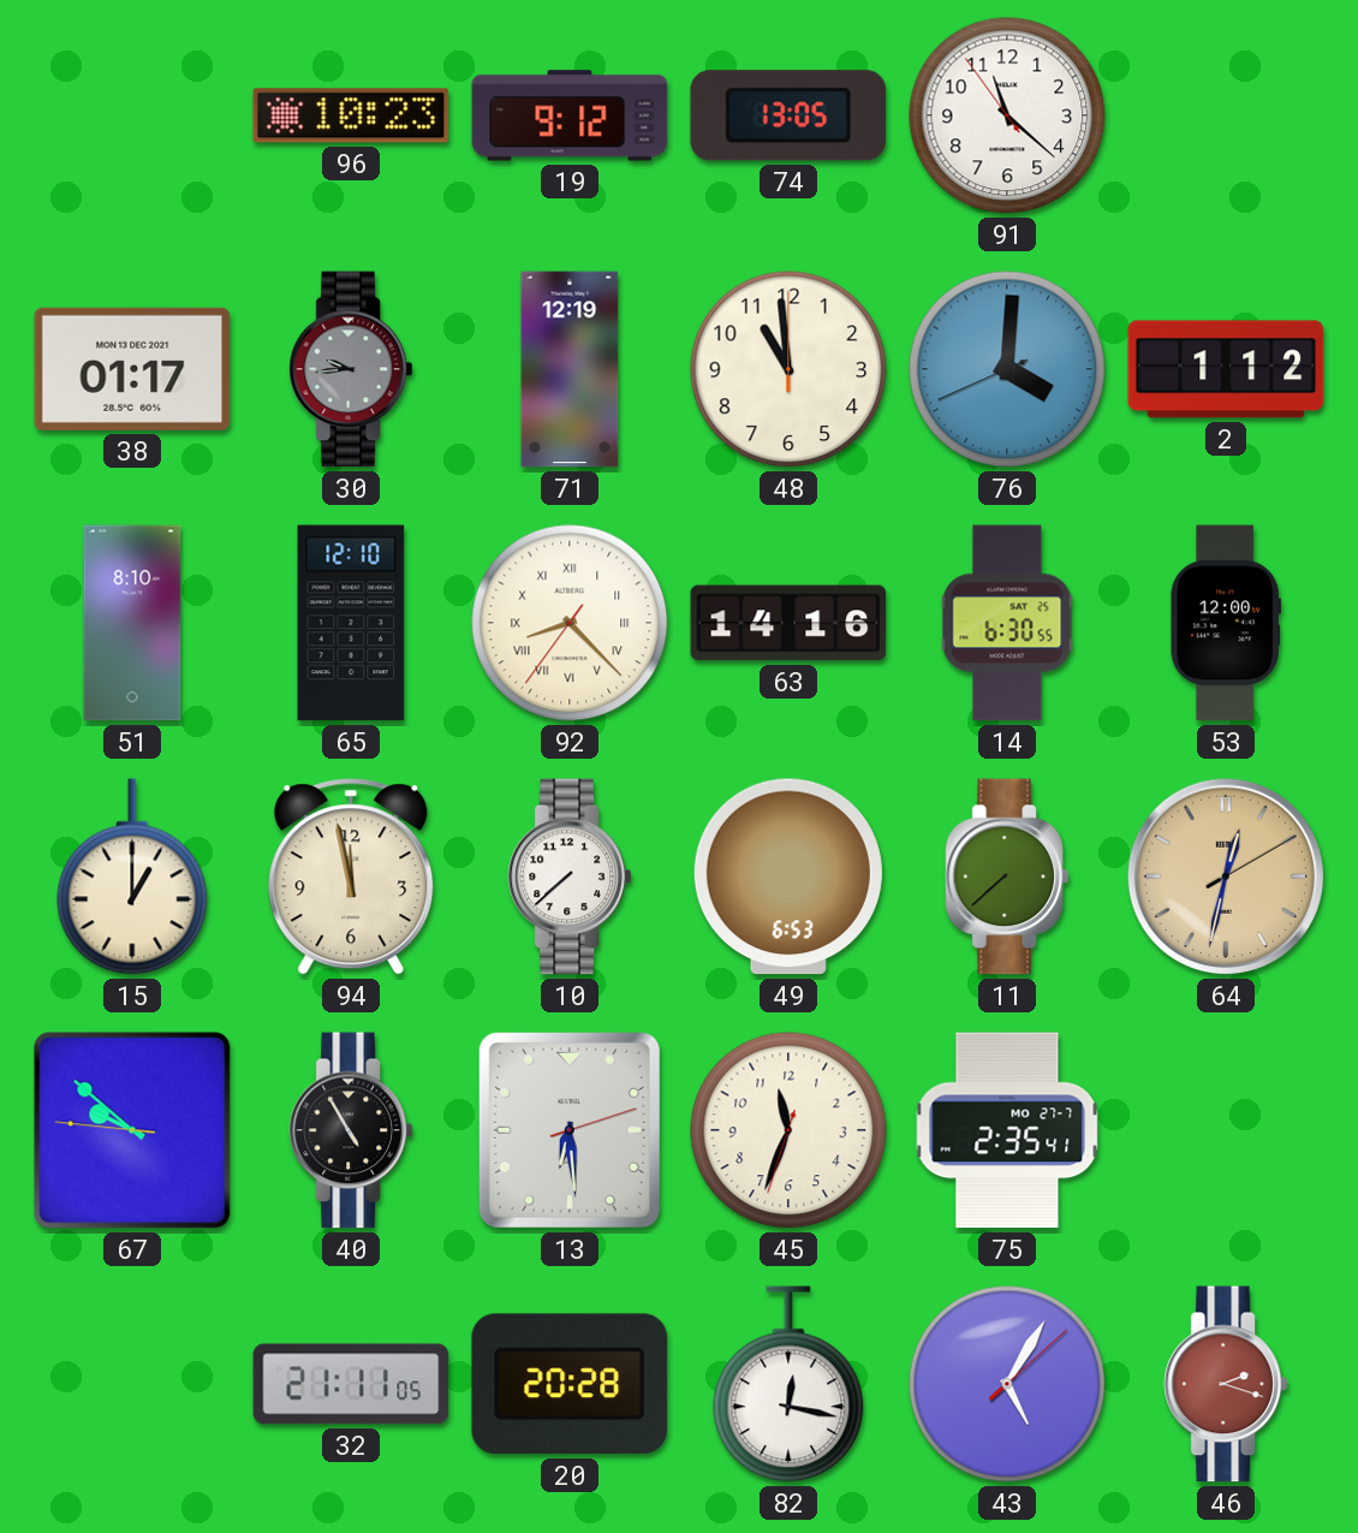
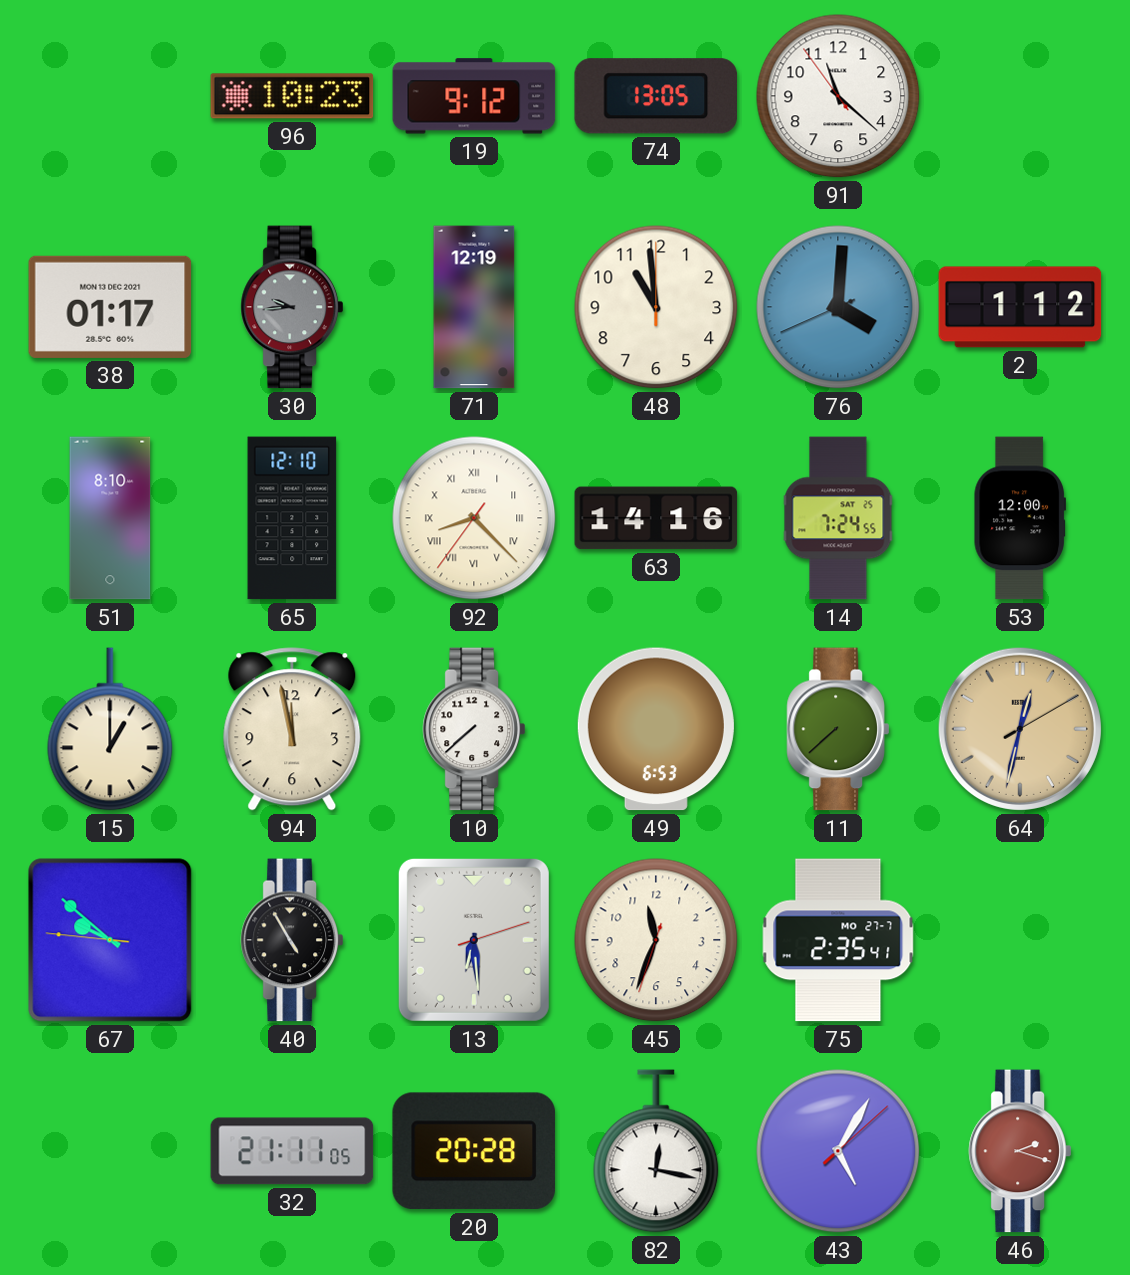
14: 6:30 -> 7:24
